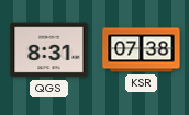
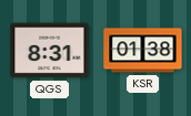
KSR: 07:38 -> 01:38
